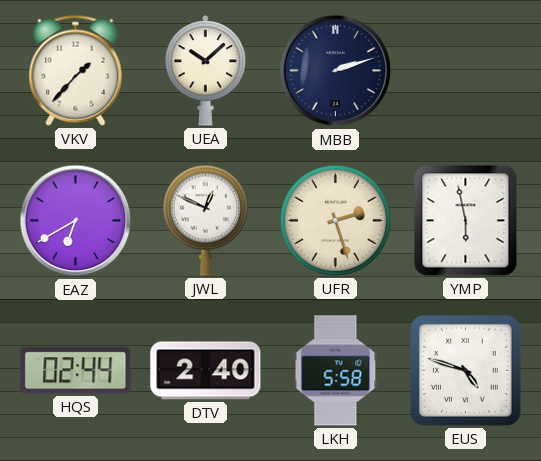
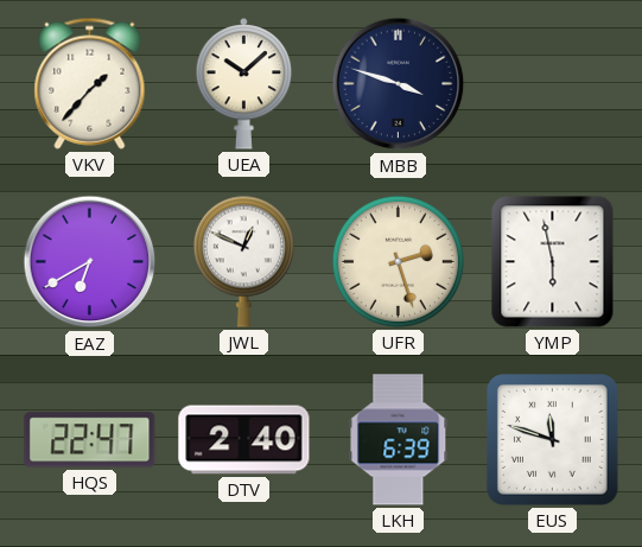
MBB: 2:12 -> 3:48
HQS: 02:44 -> 22:47
LKH: 5:58 -> 6:39
EUS: 4:48 -> 11:48
